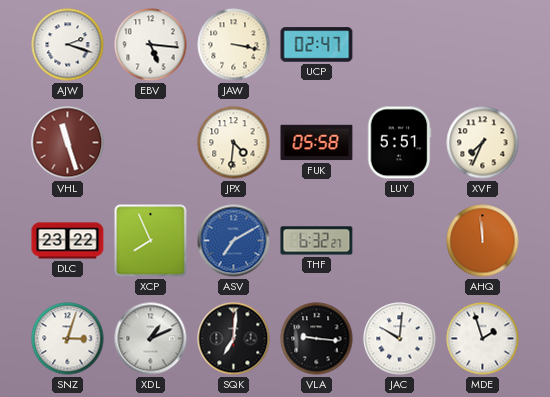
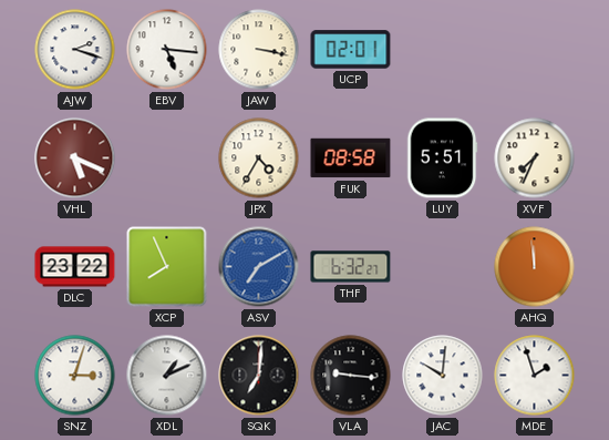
UCP: 02:47 -> 02:01
VHL: 11:27 -> 5:19
JPX: 4:31 -> 4:35
FUK: 05:58 -> 08:58
